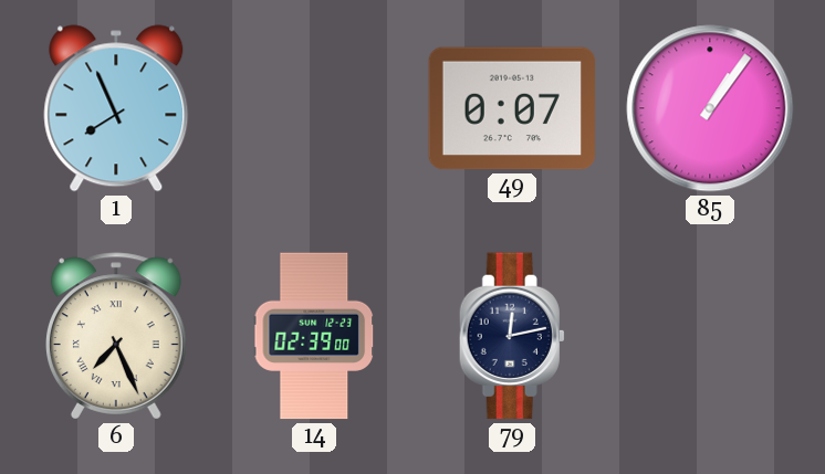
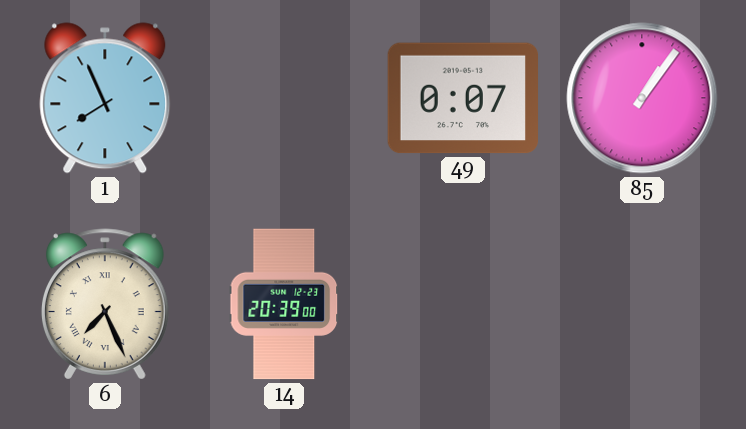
14: 02:39 -> 20:39
79: 12:13 -> none
